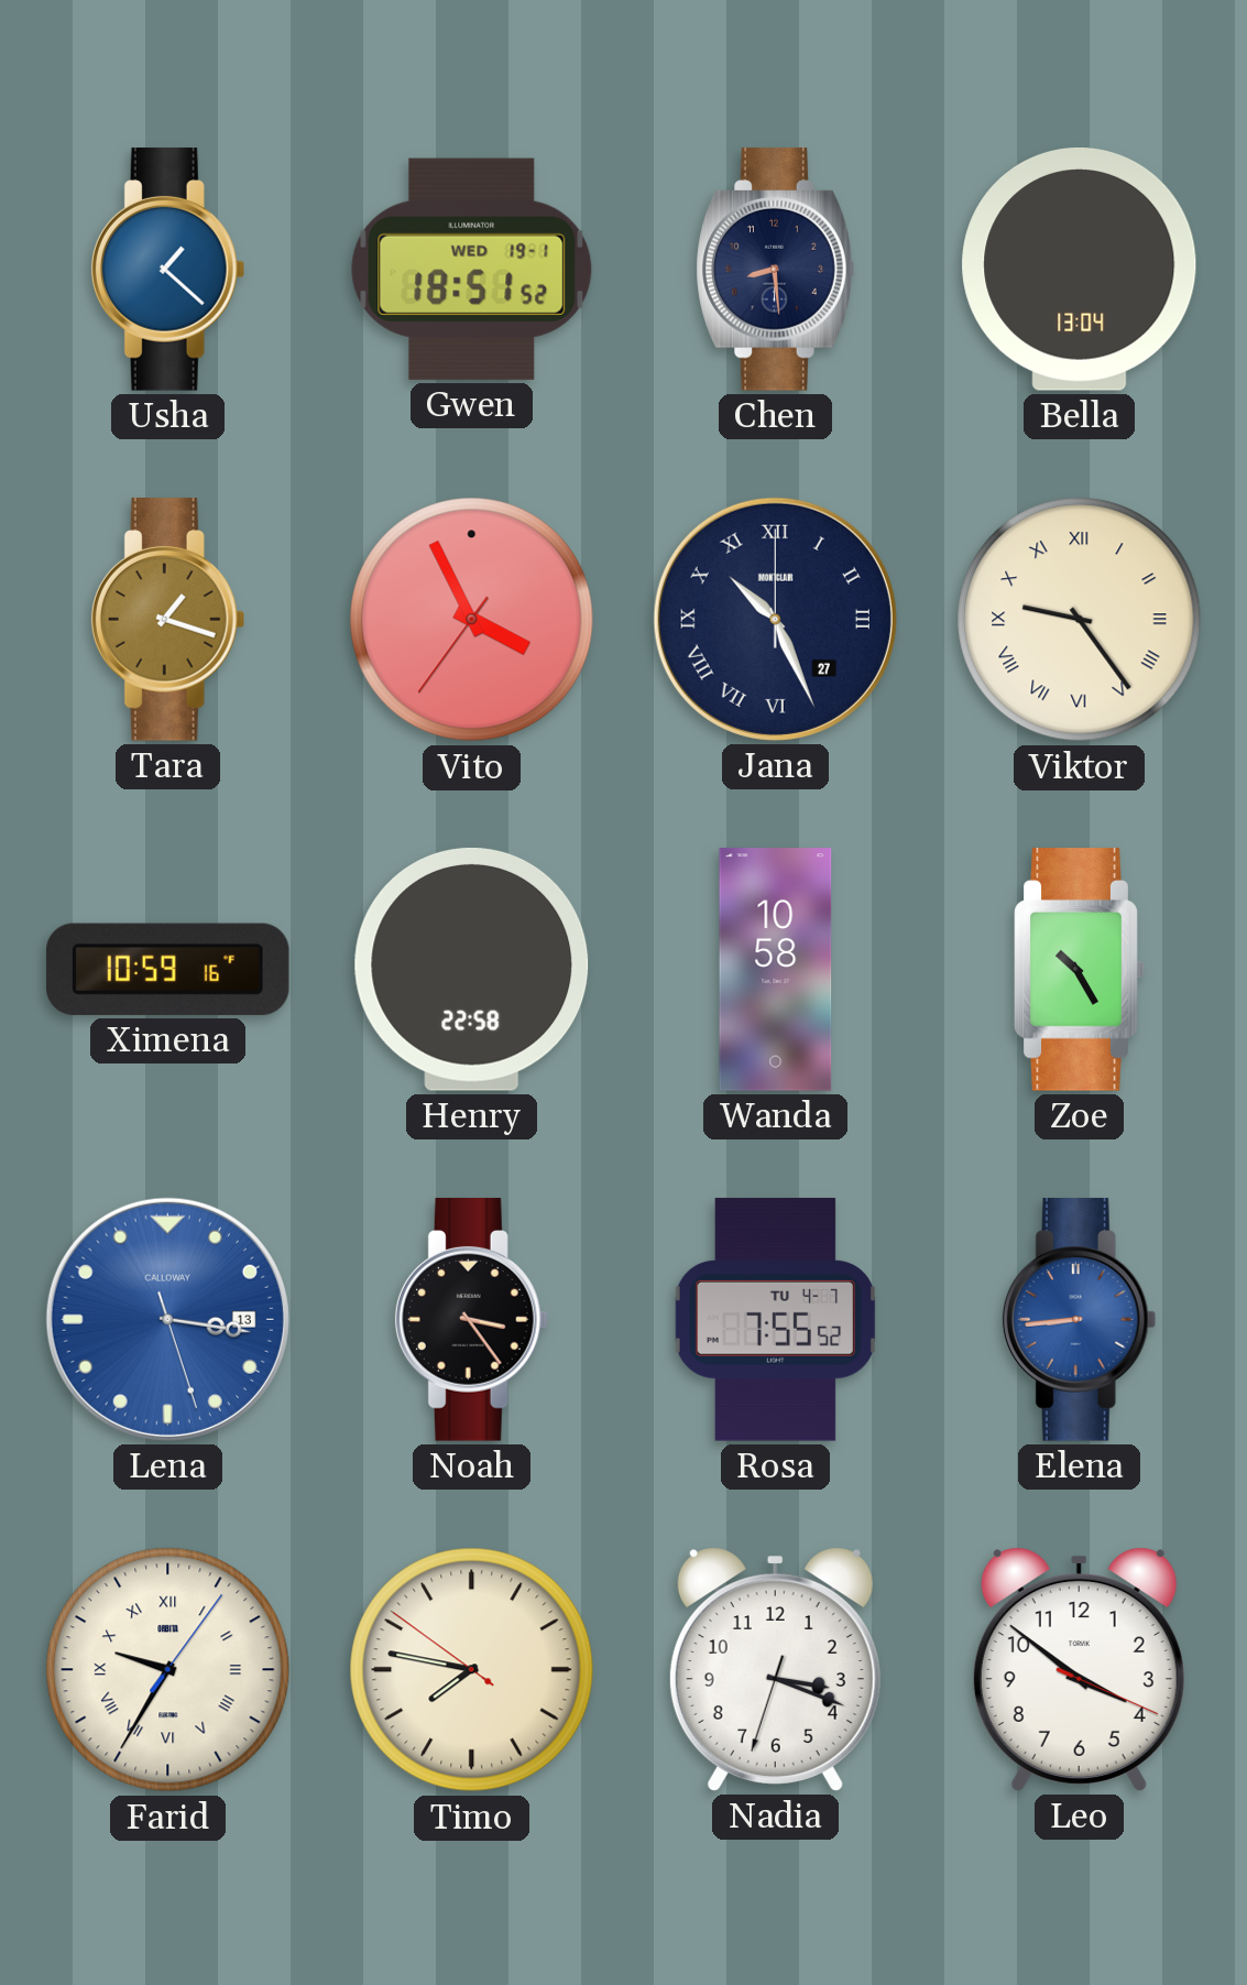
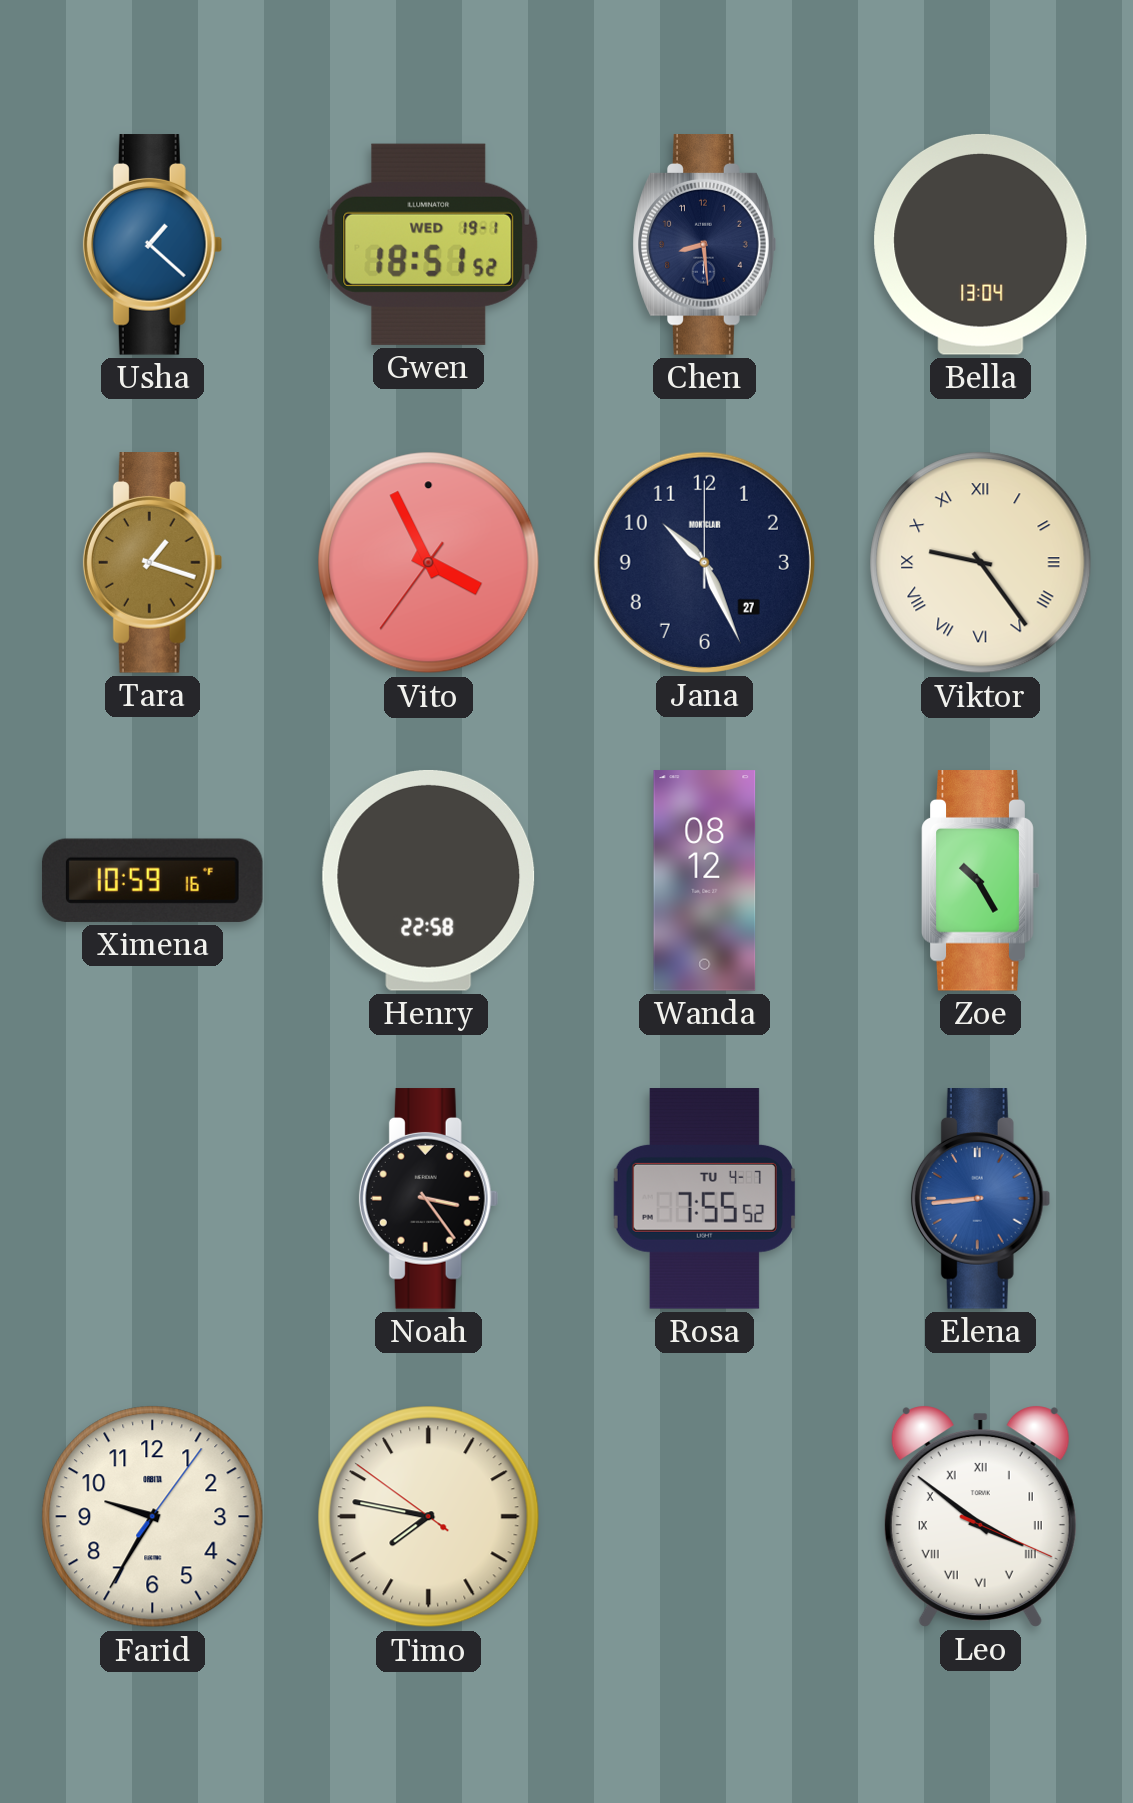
Jana numerals: Roman -> Arabic
Wanda: 10:58 -> 08:12
Lena: 3:16 -> none
Farid numerals: Roman -> Arabic
Nadia: 3:18 -> none
Leo numerals: Arabic -> Roman
